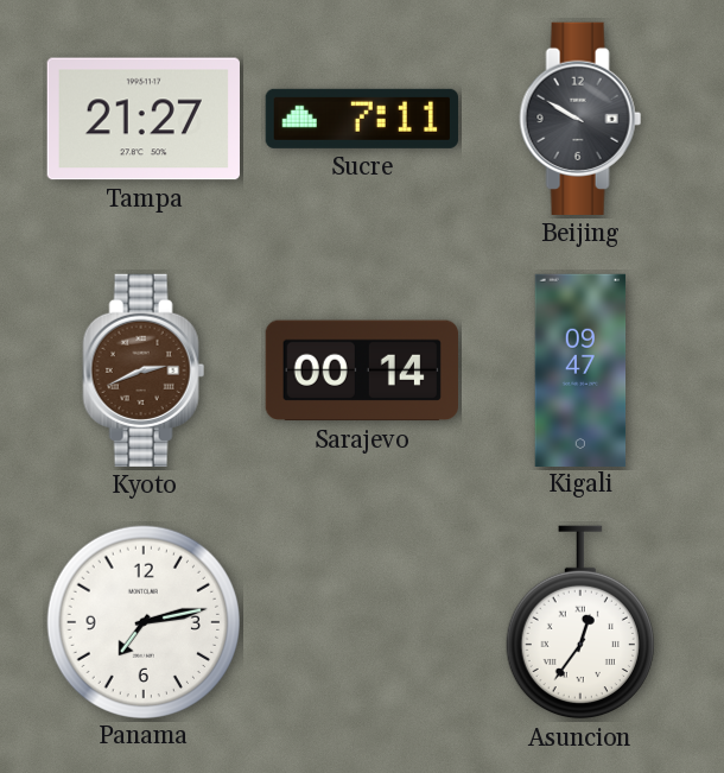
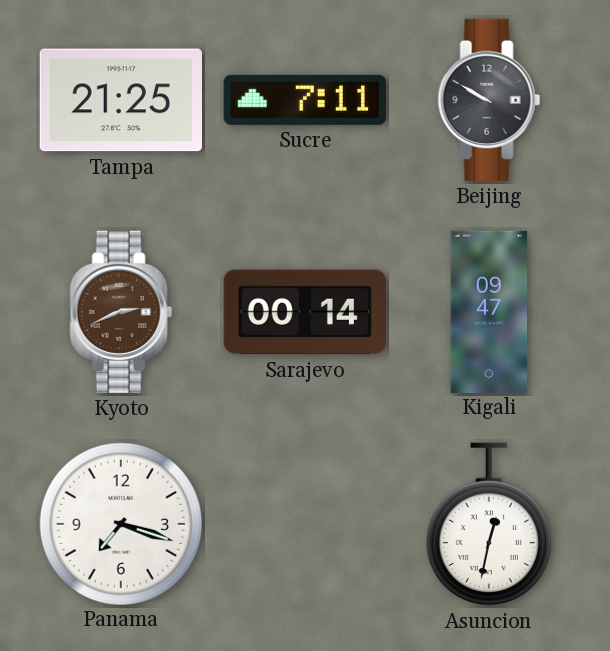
Tampa: 21:27 -> 21:25
Panama: 7:13 -> 7:18
Asuncion: 12:36 -> 12:32
